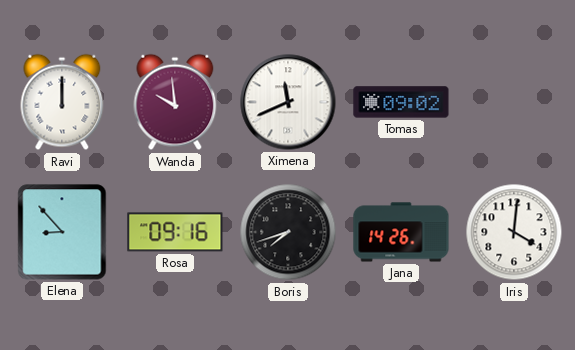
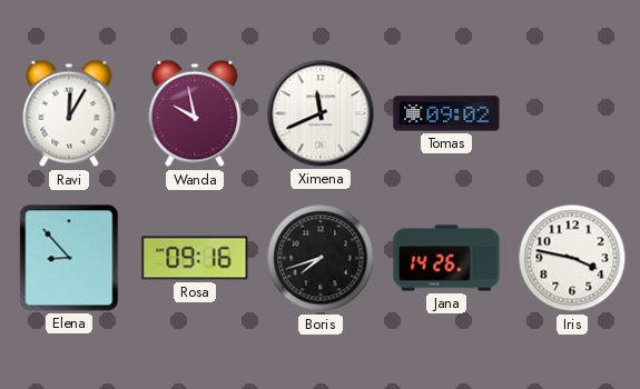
Ravi: 12:00 -> 12:05
Wanda: 9:59 -> 9:58
Iris: 4:01 -> 3:47
